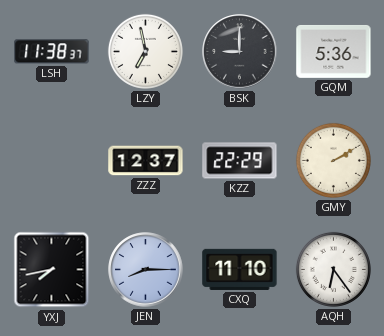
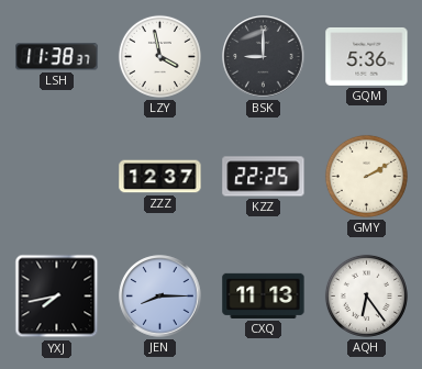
LZY: 6:58 -> 3:58
KZZ: 22:29 -> 22:25
CXQ: 11:10 -> 11:13
